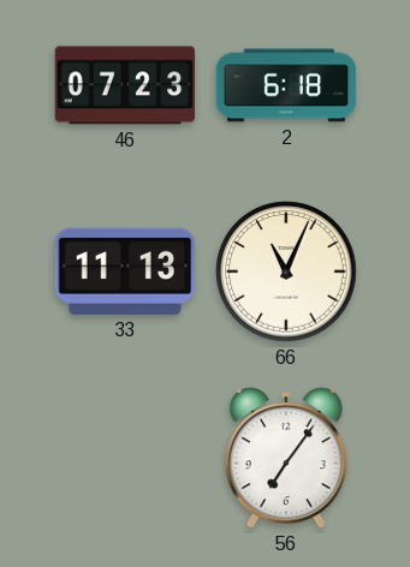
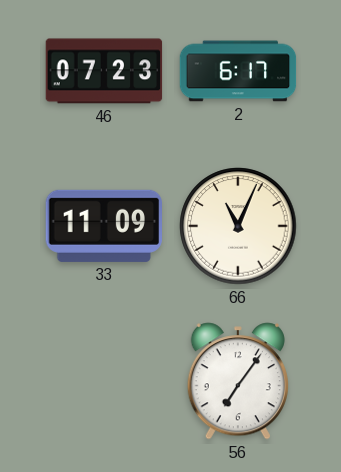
2: 6:18 -> 6:17
33: 11:13 -> 11:09
